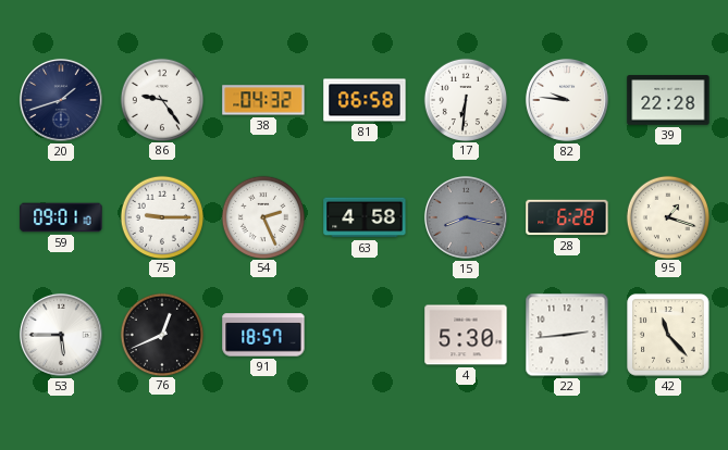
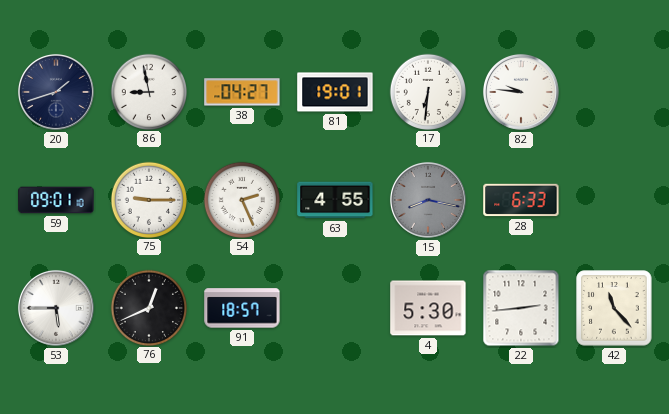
86: 9:24 -> 8:58
38: 04:32 -> 04:27
81: 06:58 -> 19:01
39: 22:28 -> none
63: 4:58 -> 4:55
28: 6:28 -> 6:33
95: 1:18 -> none
